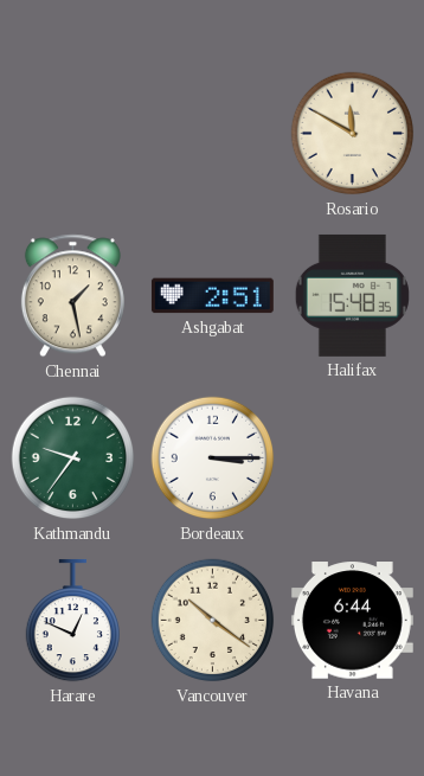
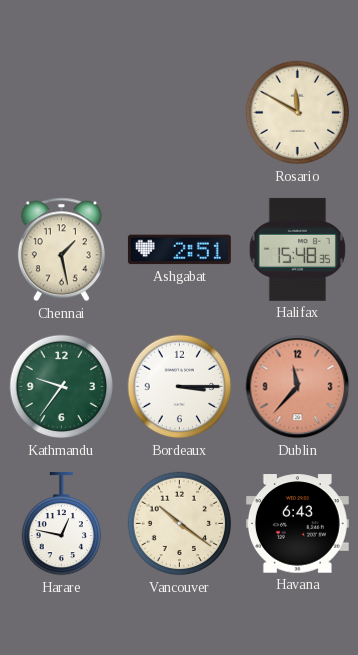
Dublin: none -> 11:37
Harare: 12:49 -> 12:47
Havana: 6:44 -> 6:43
